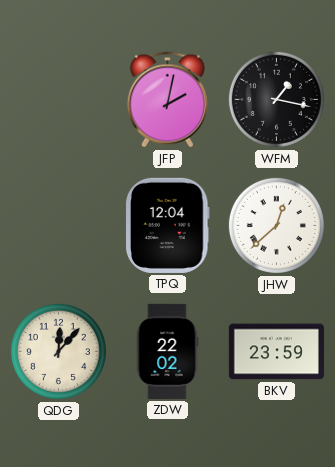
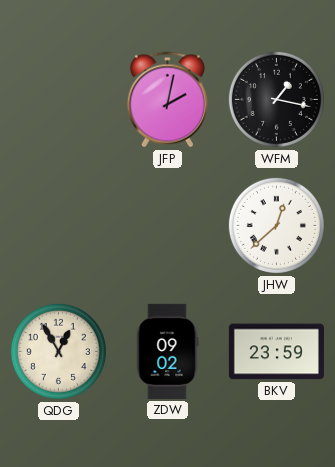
TPQ: 12:04 -> none
QDG: 12:07 -> 12:55
ZDW: 22:02 -> 09:02
